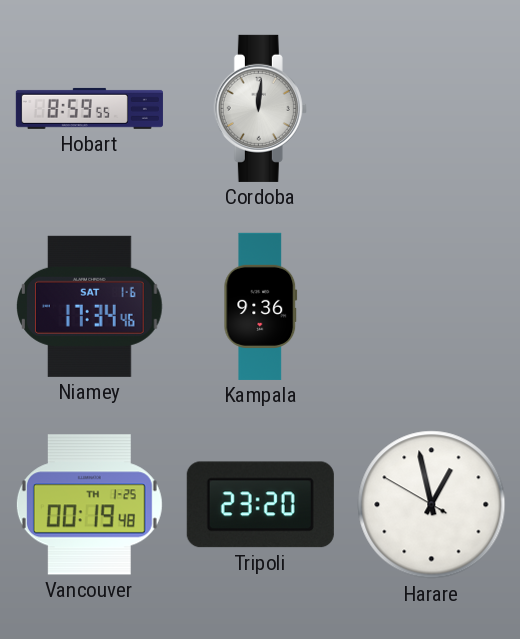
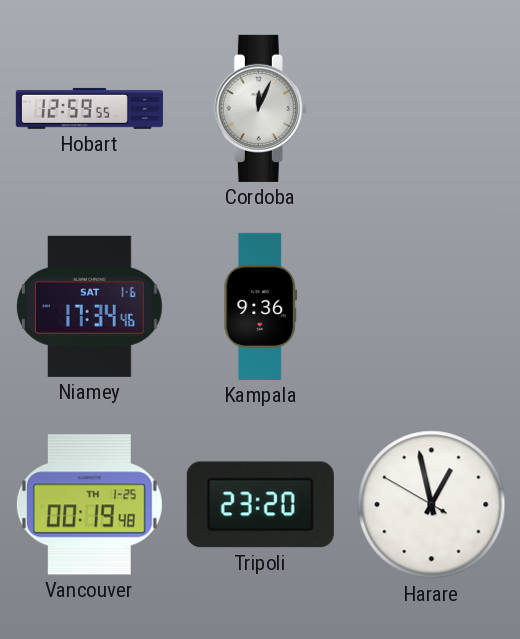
Hobart: 8:59 -> 12:59
Cordoba: 12:01 -> 12:04
